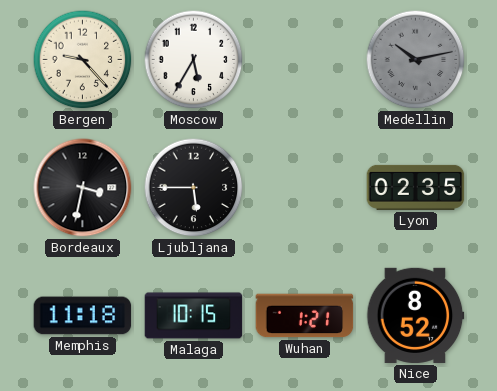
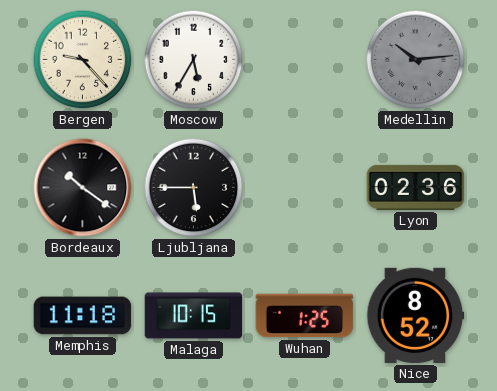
Medellin: 10:13 -> 10:14
Bordeaux: 3:32 -> 10:21
Lyon: 02:35 -> 02:36
Wuhan: 1:21 -> 1:25
